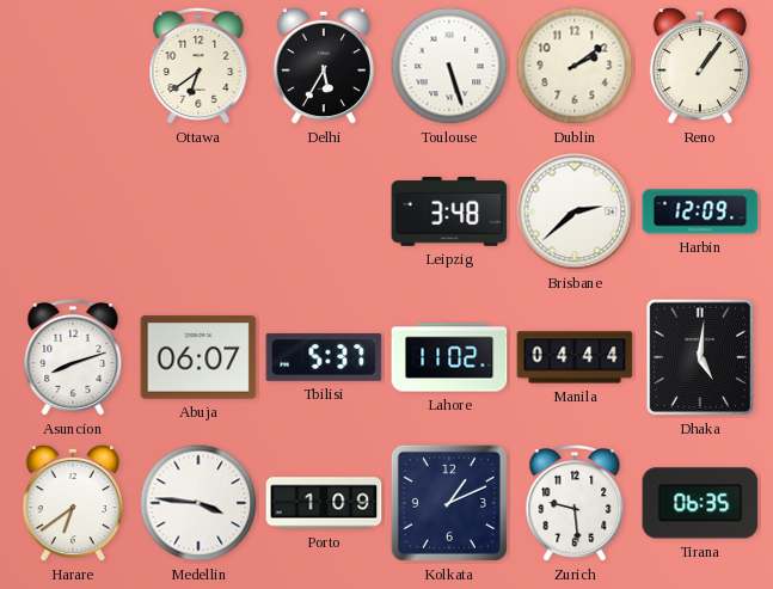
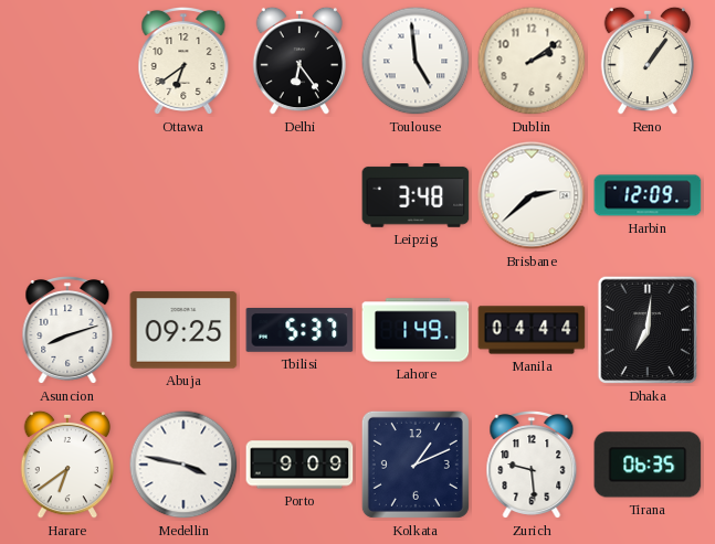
Delhi: 5:35 -> 6:24
Toulouse: 5:27 -> 4:59
Abuja: 06:07 -> 09:25
Lahore: 11:02 -> 1:49
Dhaka: 5:01 -> 7:01
Medellin: 3:46 -> 3:47
Porto: 1:09 -> 9:09
